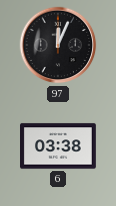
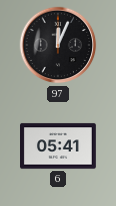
6: 03:38 -> 05:41
